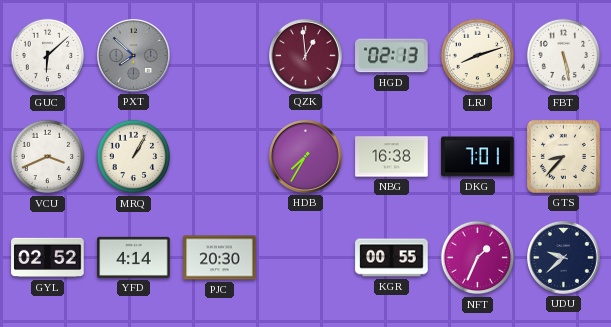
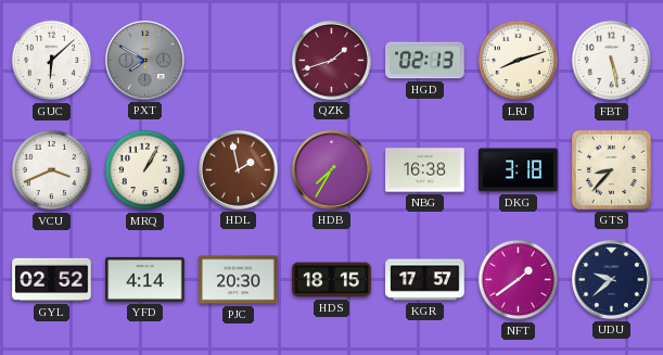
PXT: 7:52 -> 7:50
QZK: 12:59 -> 1:42
HDL: none -> 1:58
DKG: 7:01 -> 3:18
HDS: none -> 18:15
KGR: 00:55 -> 17:57
NFT: 1:34 -> 1:39
